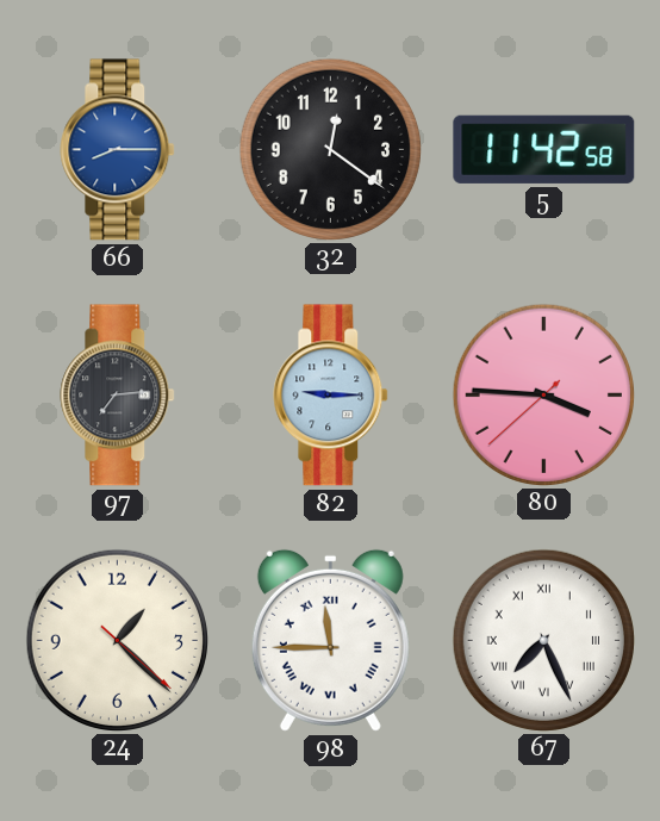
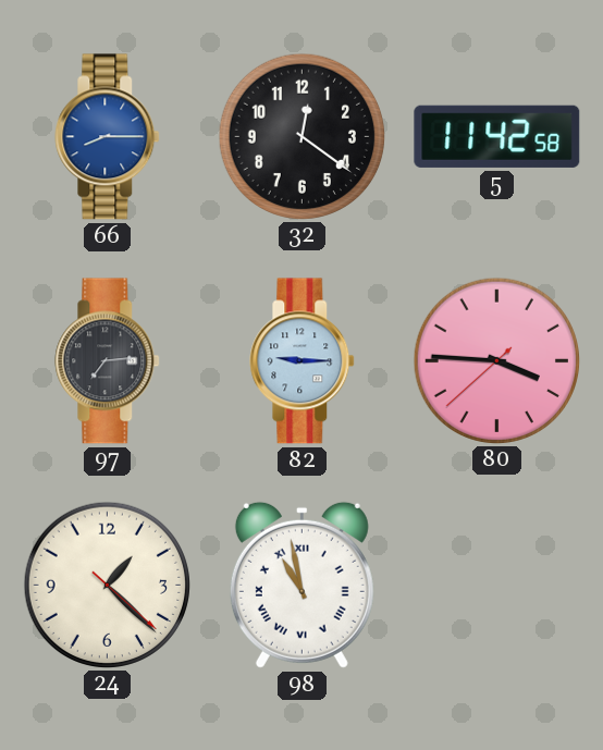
98: 11:45 -> 10:58
67: 7:26 -> none
